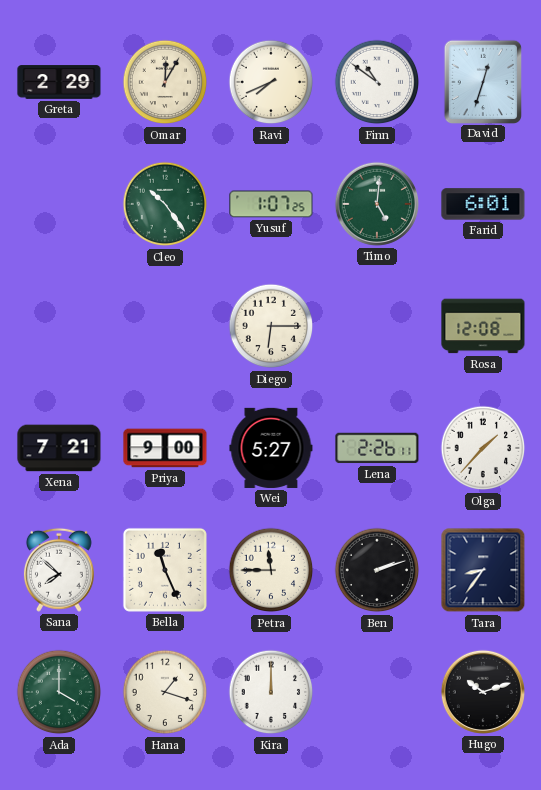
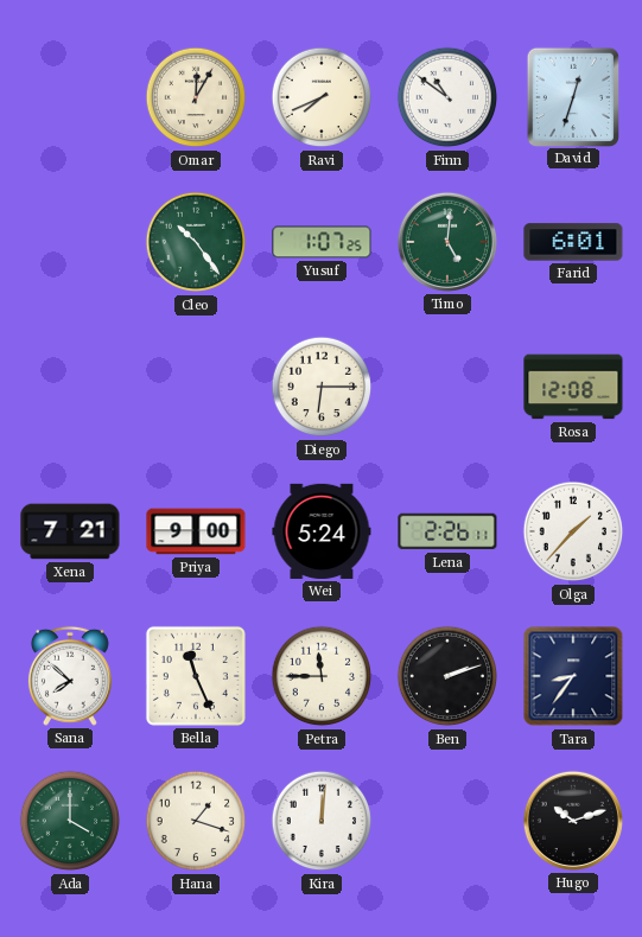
Greta: 2:29 -> none
Wei: 5:27 -> 5:24
Kira: 12:00 -> 12:01
